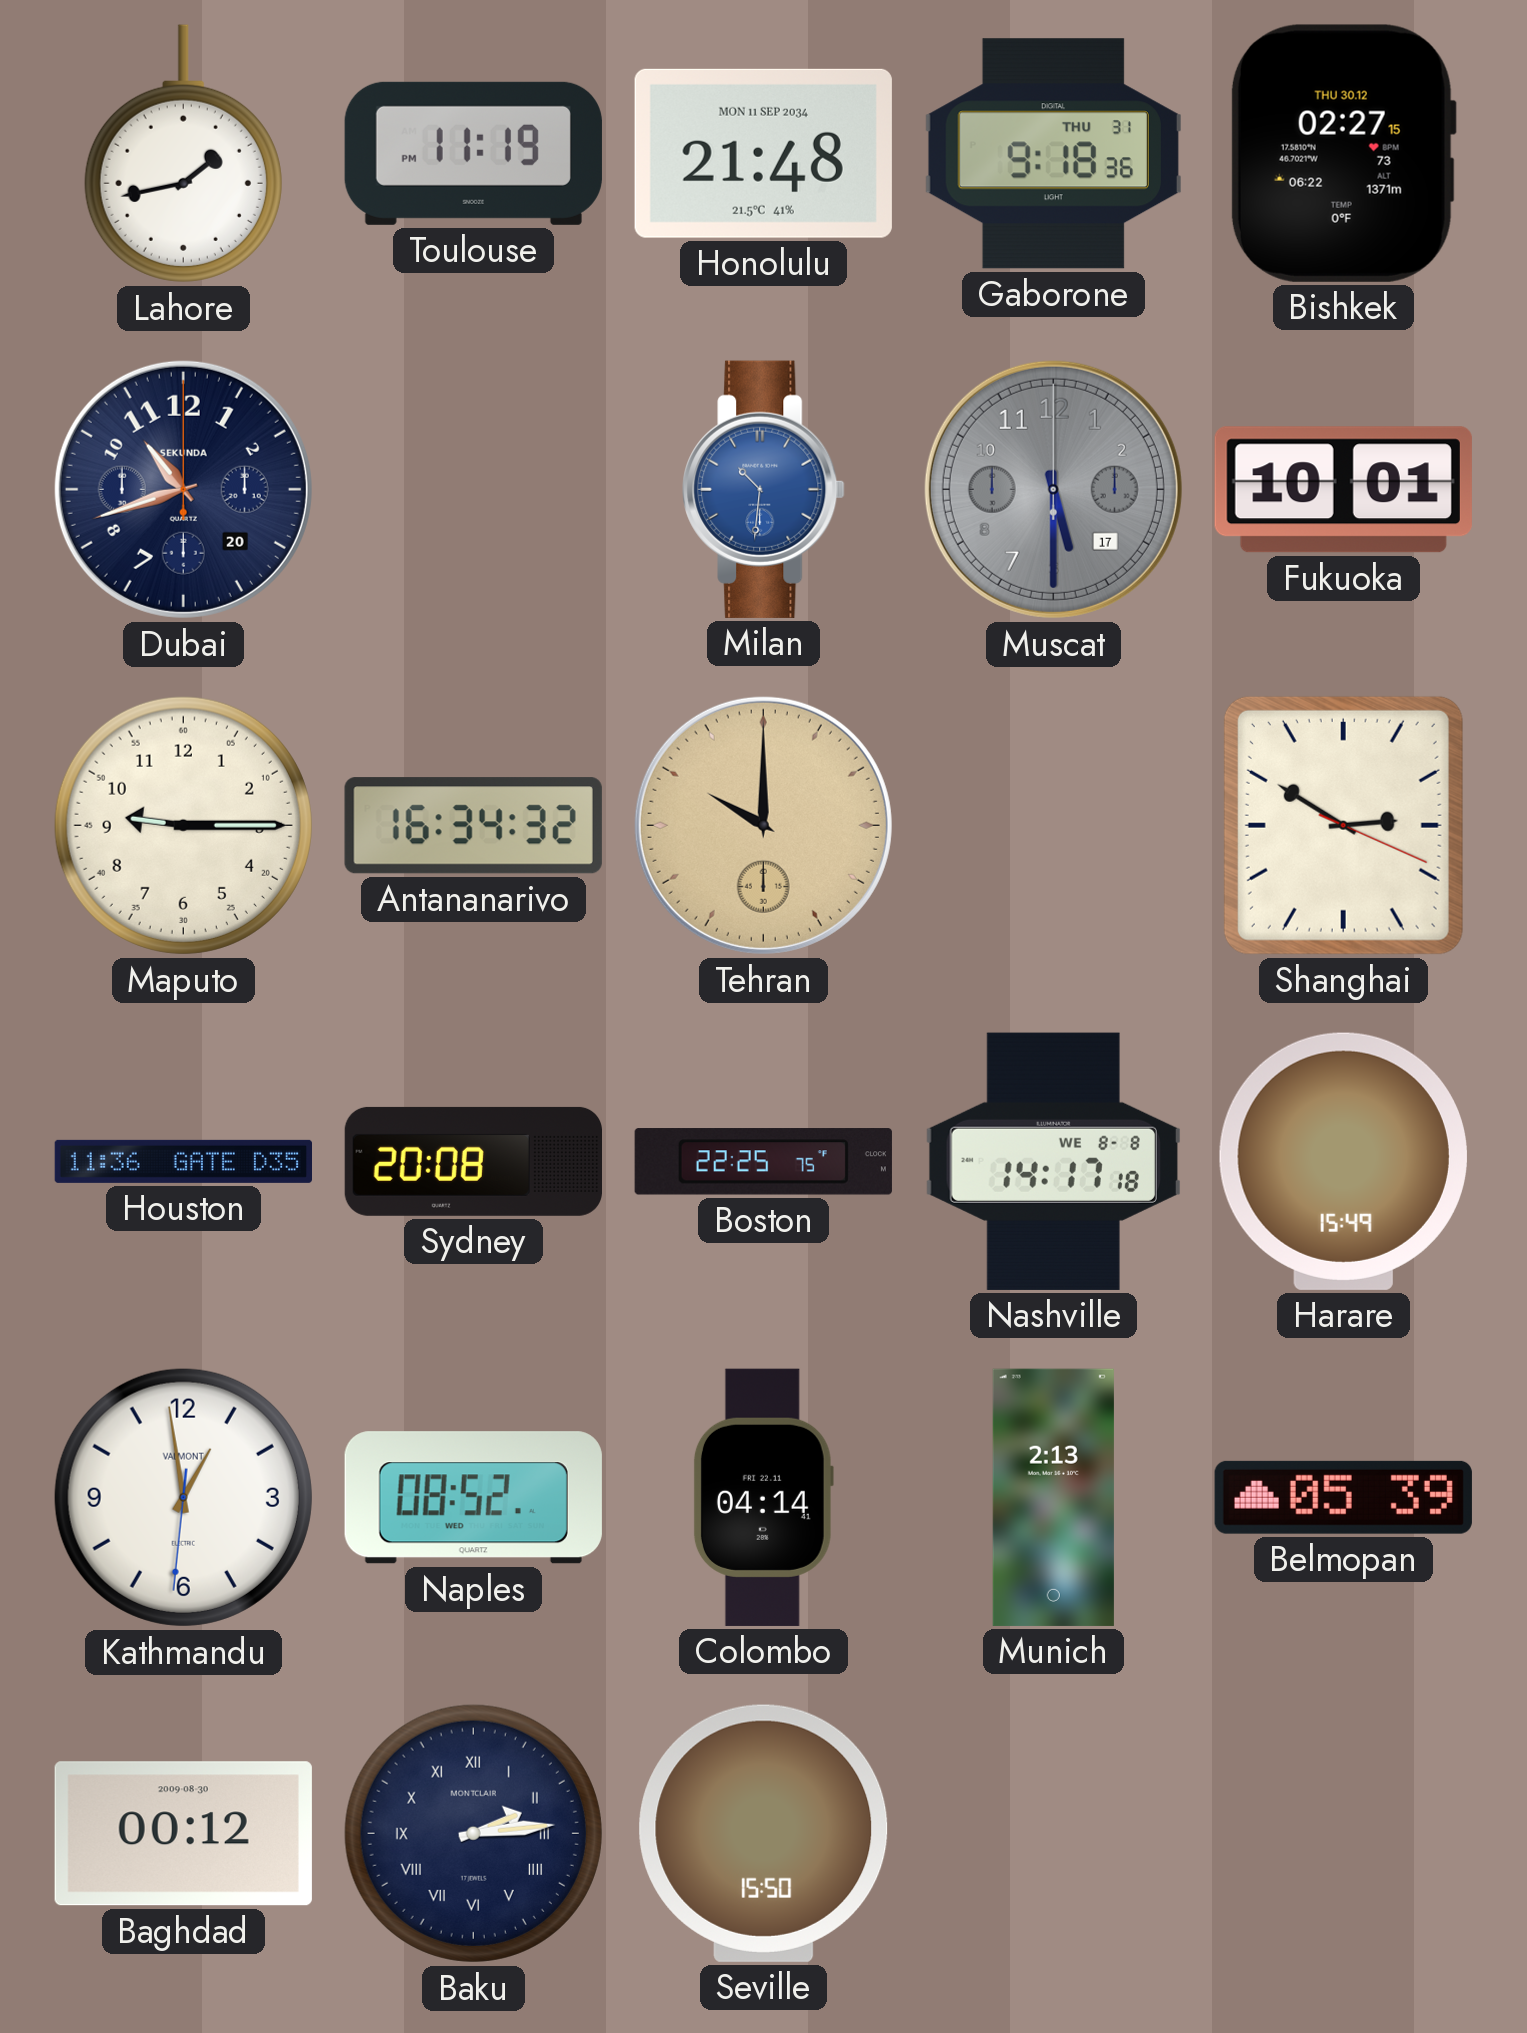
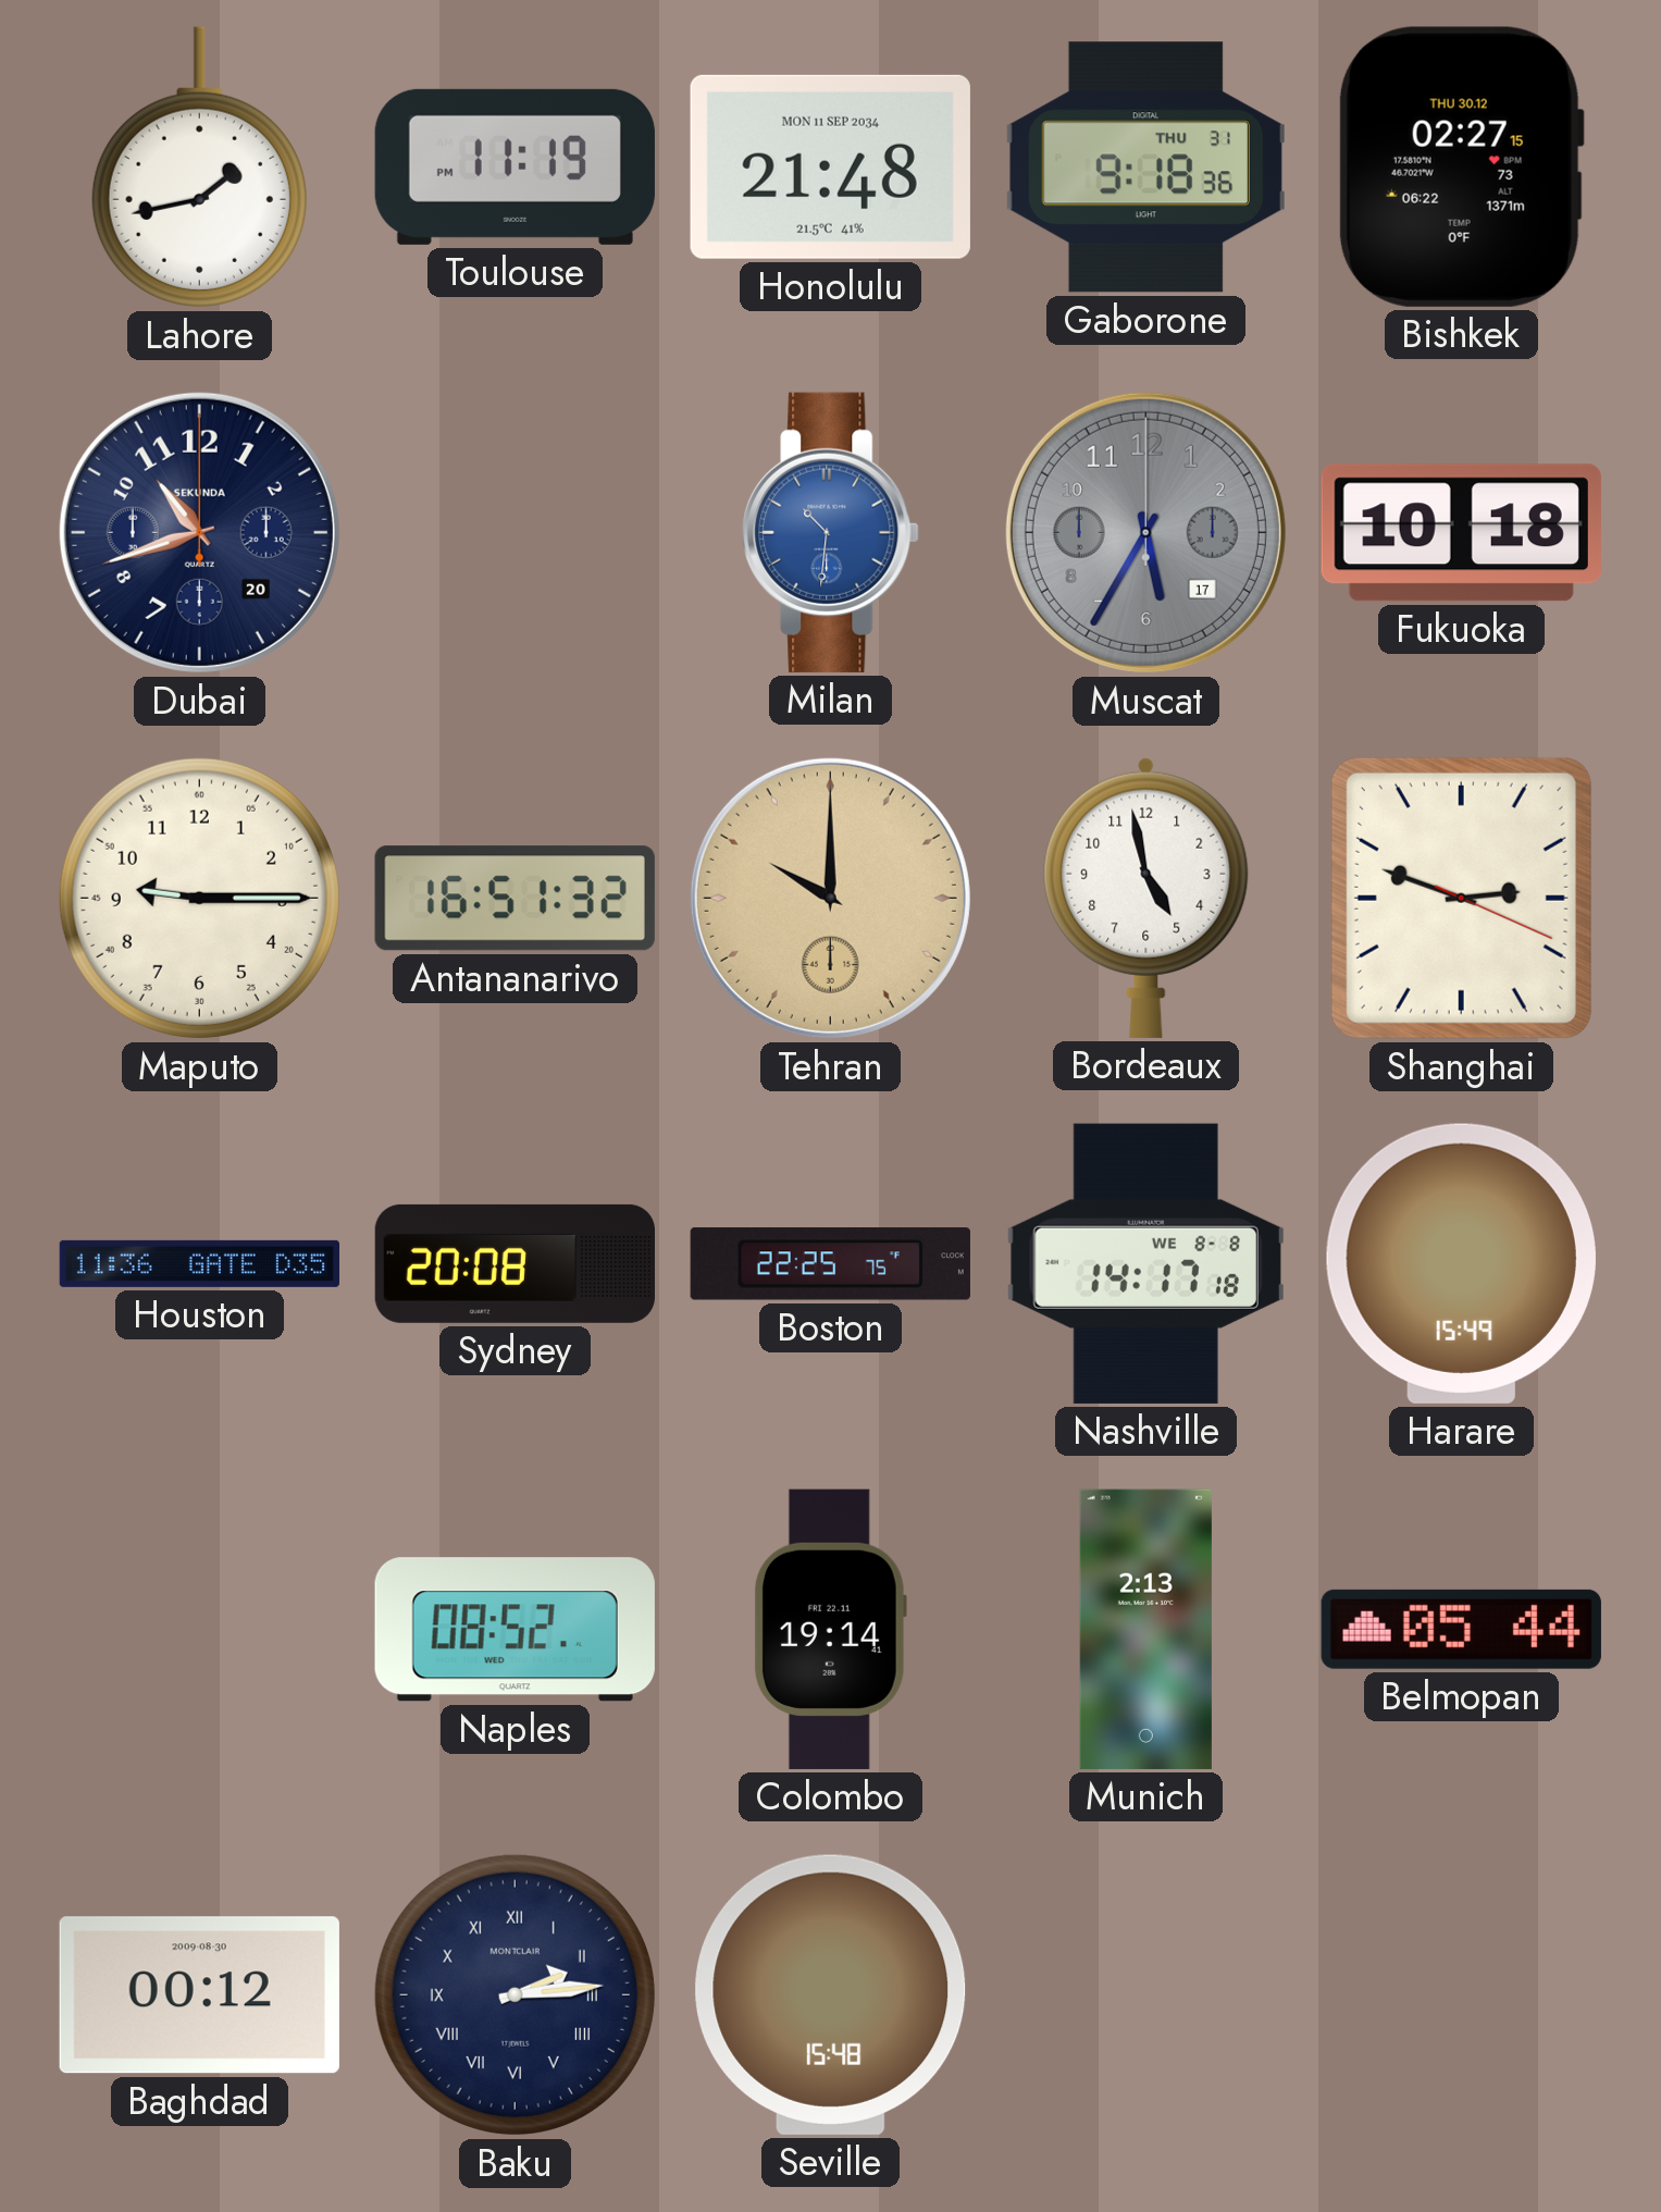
Muscat: 5:30 -> 5:35
Fukuoka: 10:01 -> 10:18
Antananarivo: 16:34 -> 16:51
Bordeaux: none -> 4:58
Shanghai: 2:50 -> 2:48
Kathmandu: 12:58 -> none
Colombo: 04:14 -> 19:14
Belmopan: 05:39 -> 05:44
Seville: 15:50 -> 15:48
